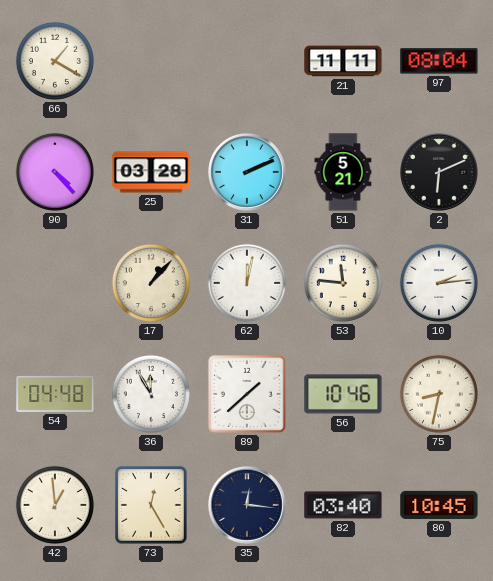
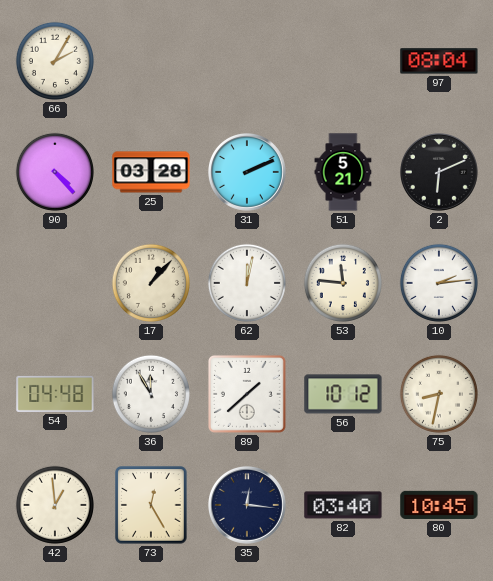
66: 1:20 -> 2:05
21: 11:11 -> none
56: 10:46 -> 10:12
